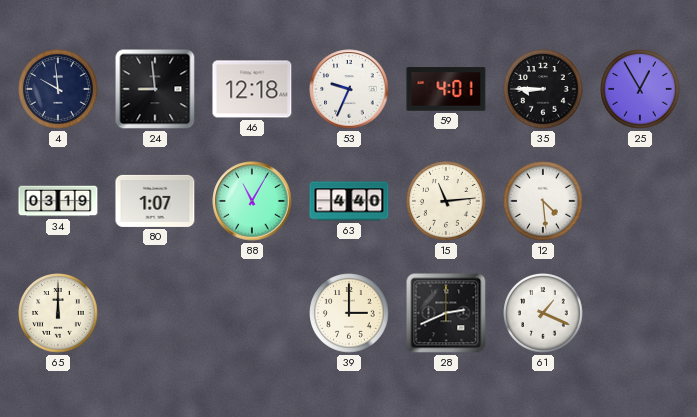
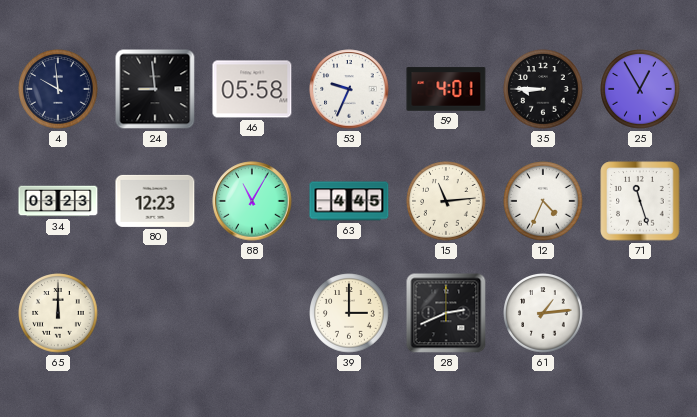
46: 12:18 -> 05:58
34: 03:19 -> 03:23
80: 1:07 -> 12:23
63: 4:40 -> 4:45
12: 4:29 -> 4:34
71: none -> 11:27
61: 1:19 -> 1:14
